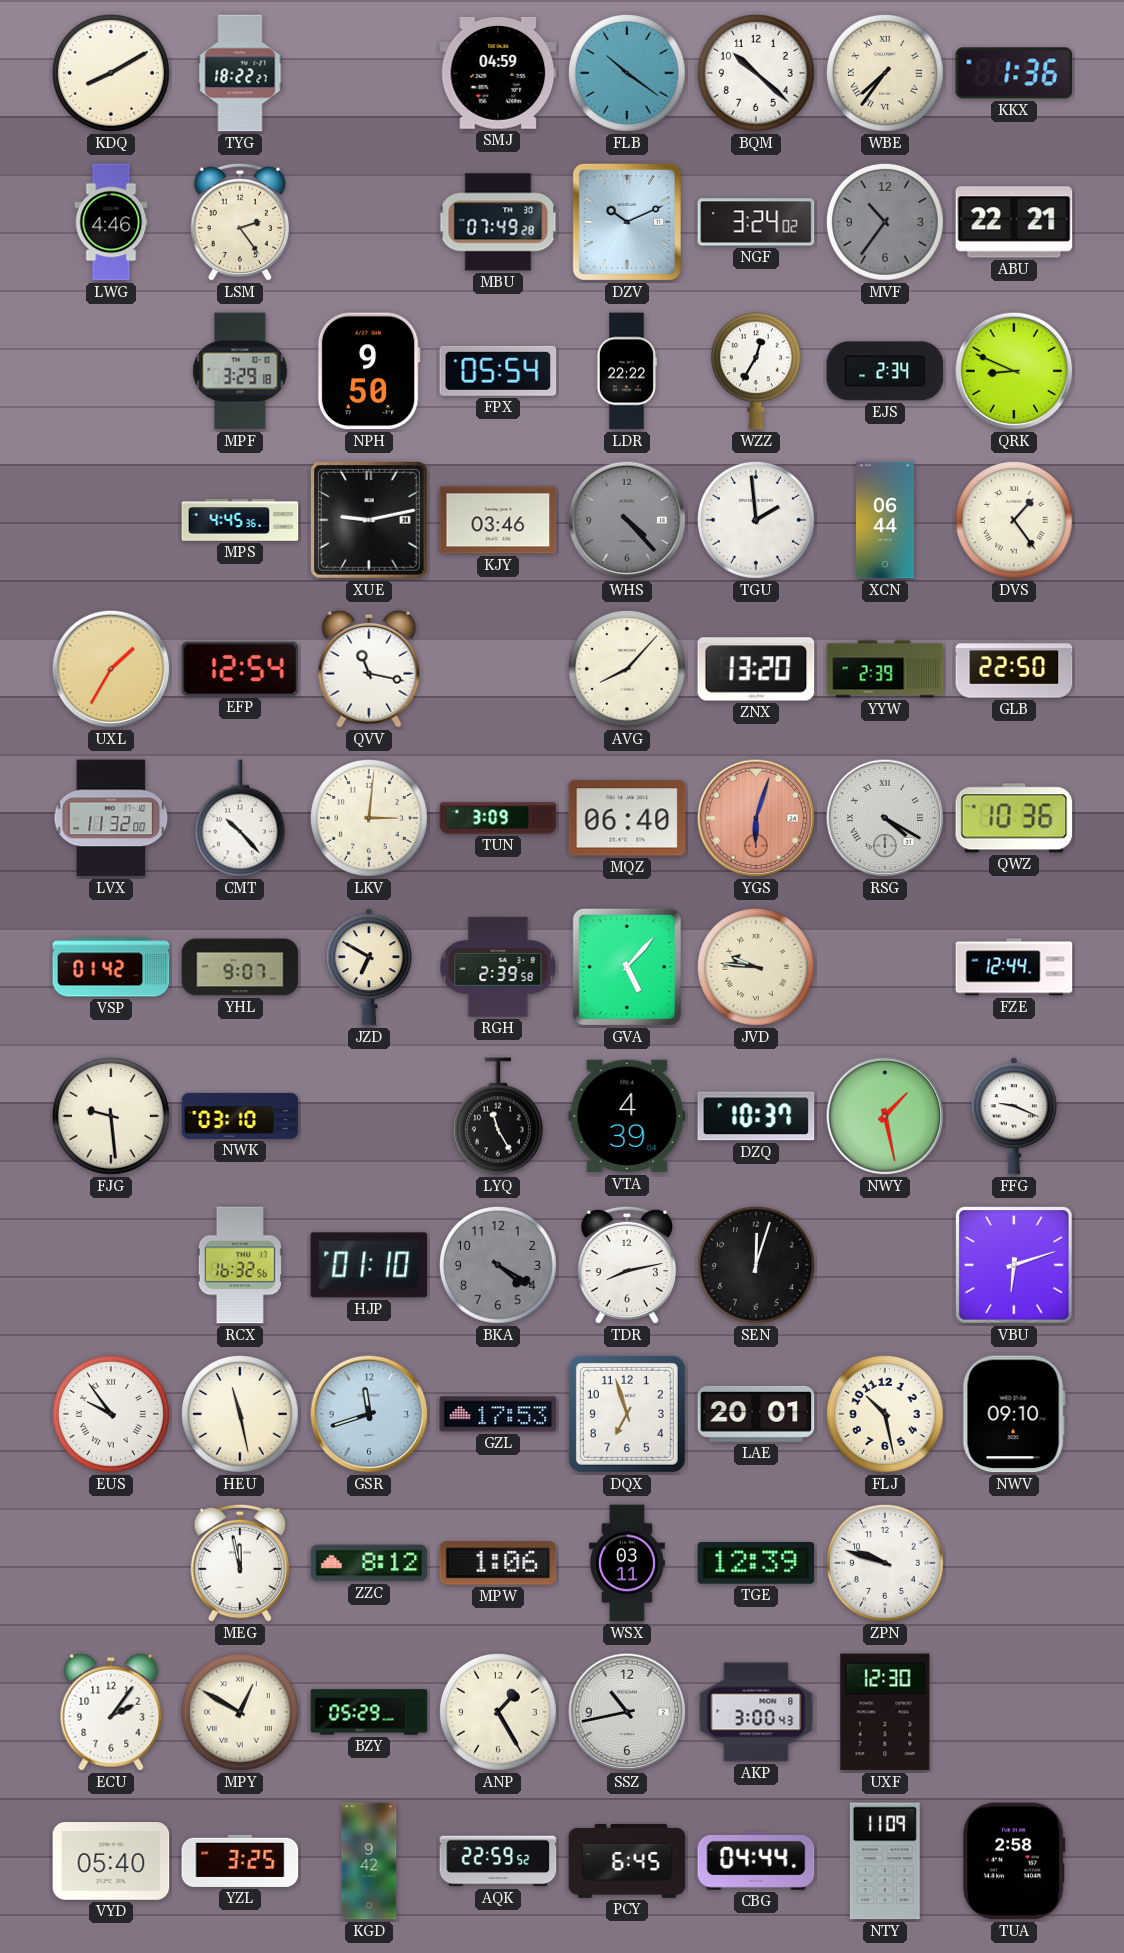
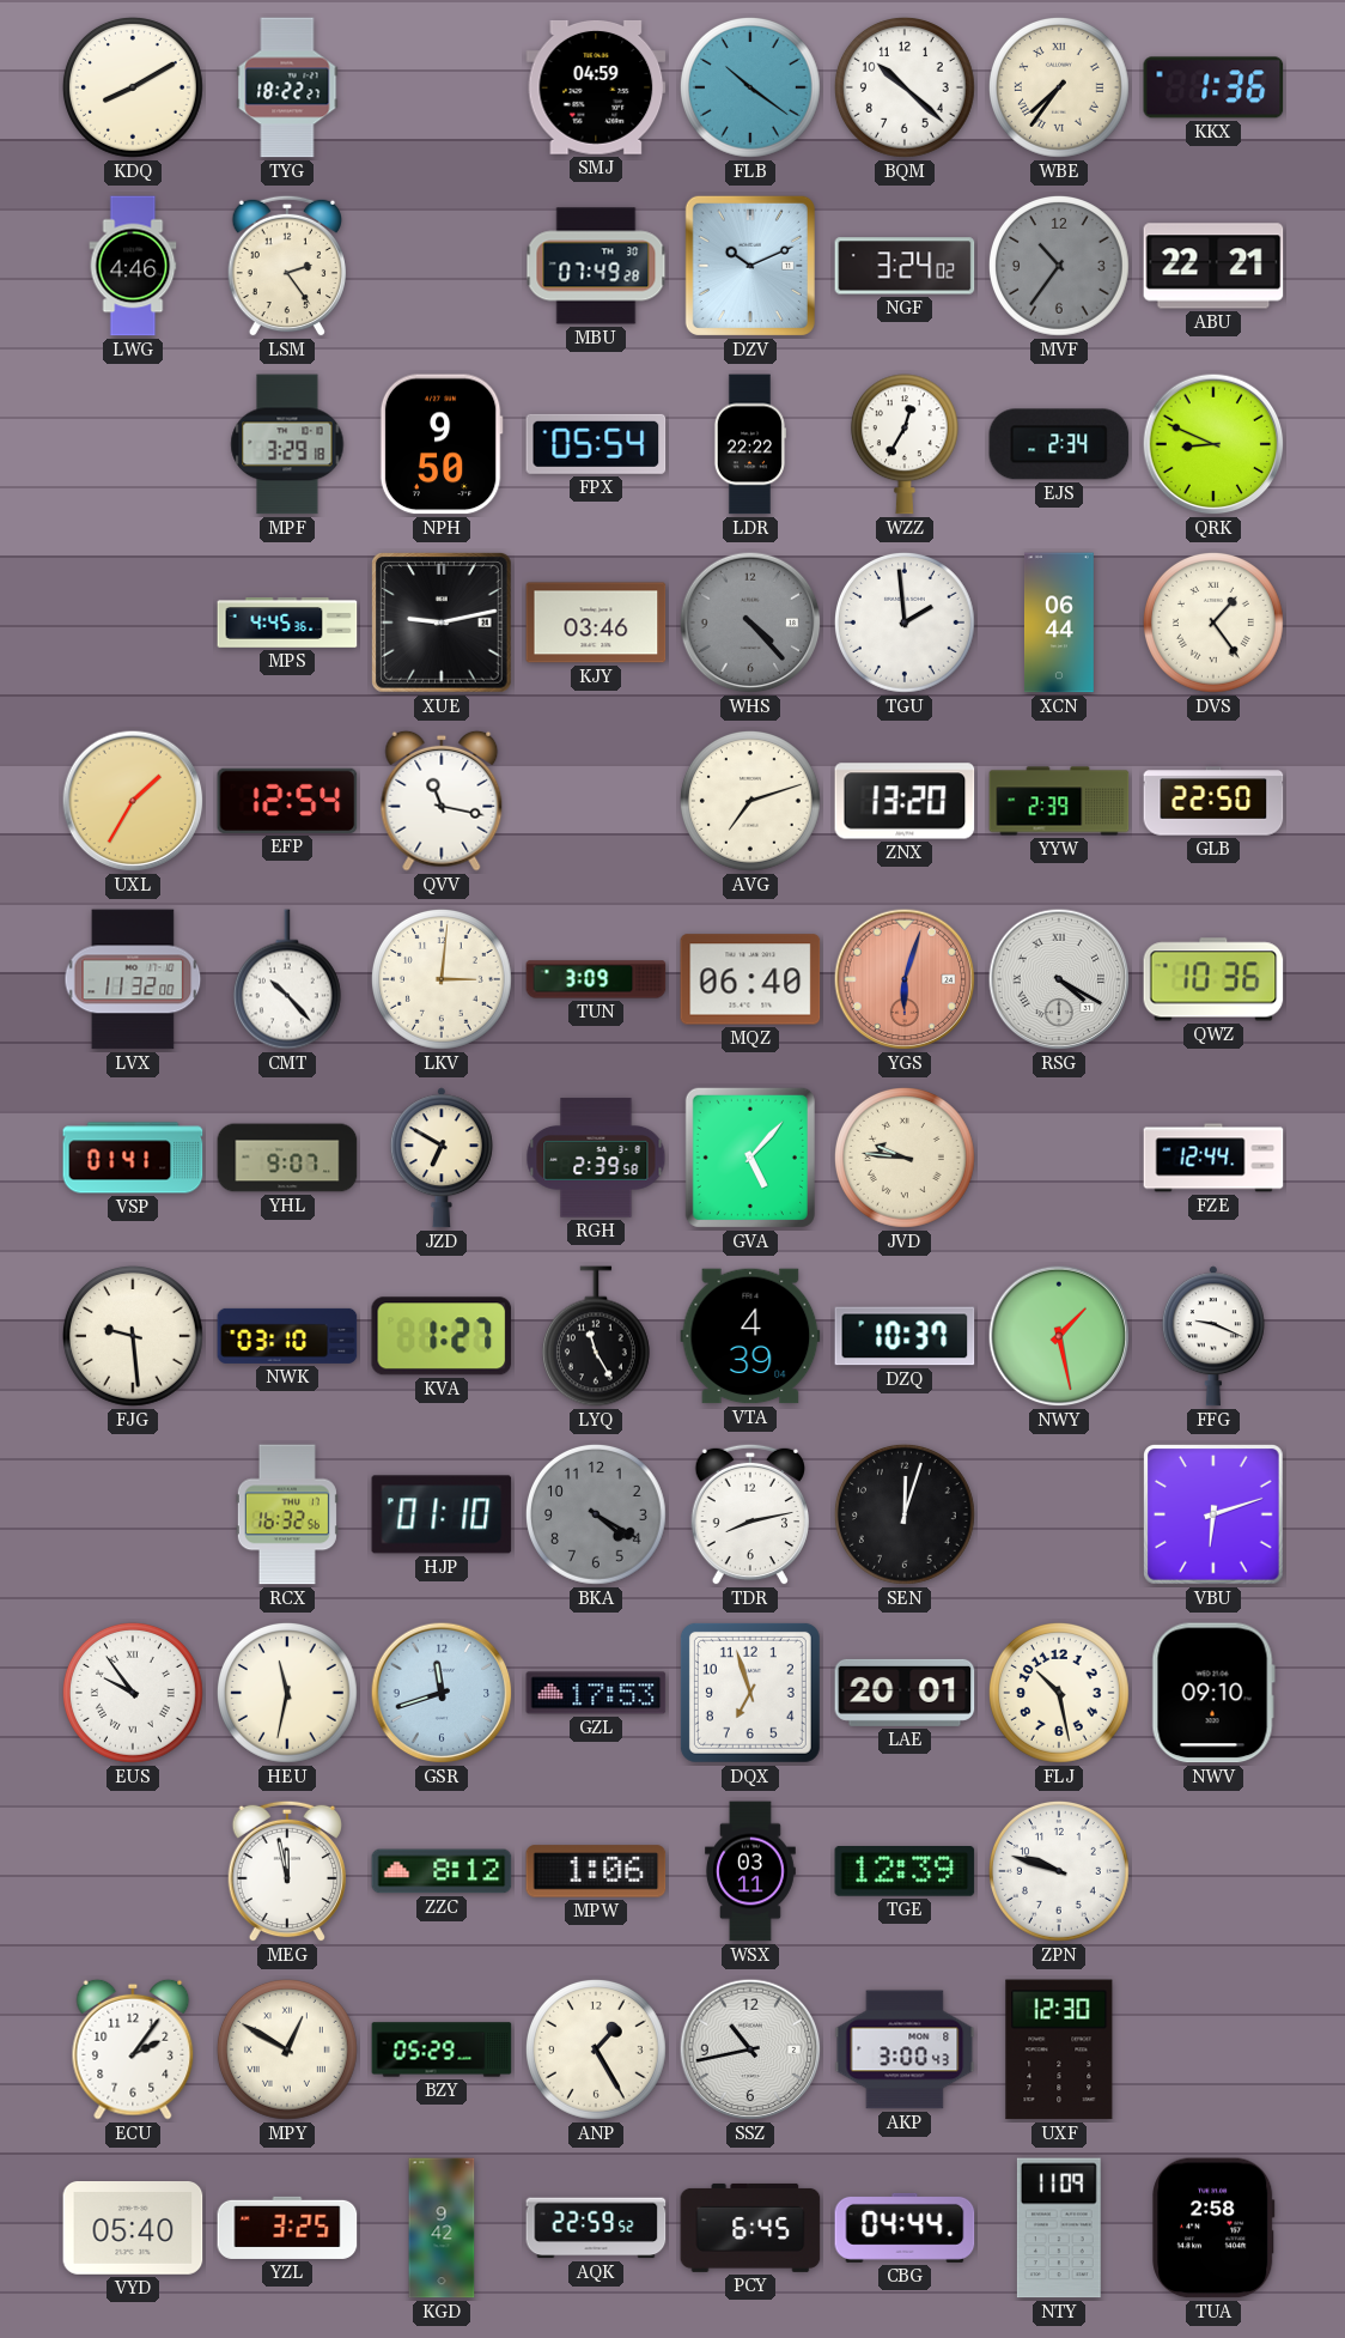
AVG: 8:07 -> 7:12
VSP: 01:42 -> 01:41
KVA: none -> 1:27
HEU: 11:28 -> 11:32
